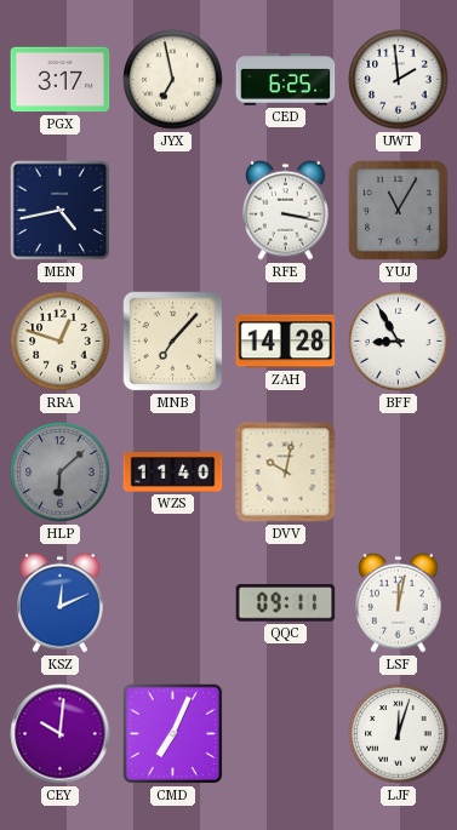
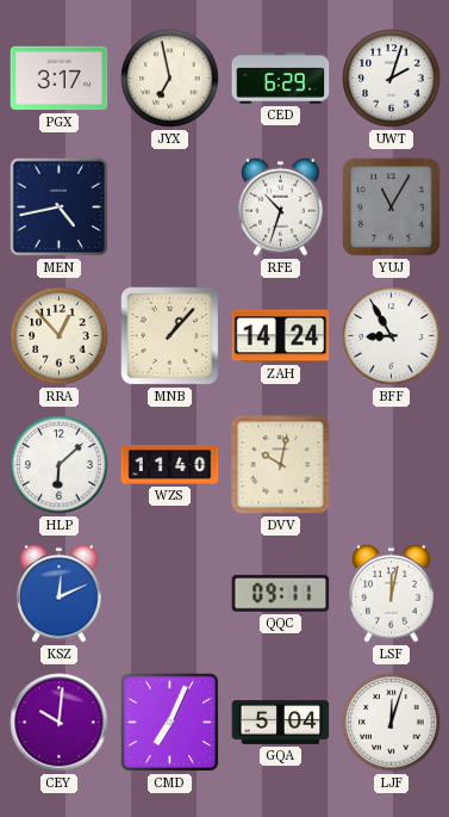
CED: 6:25 -> 6:29
UWT: 1:59 -> 2:03
RFE: 3:17 -> 10:33
RRA: 12:48 -> 12:53
MNB: 7:07 -> 1:07
ZAH: 14:28 -> 14:24
HLP dial: grey -> white
GQA: none -> 5:04
